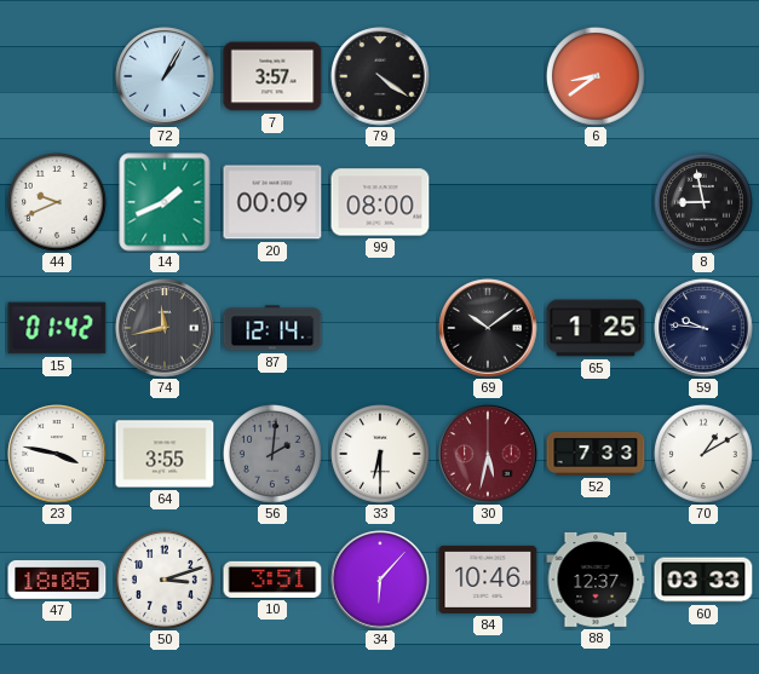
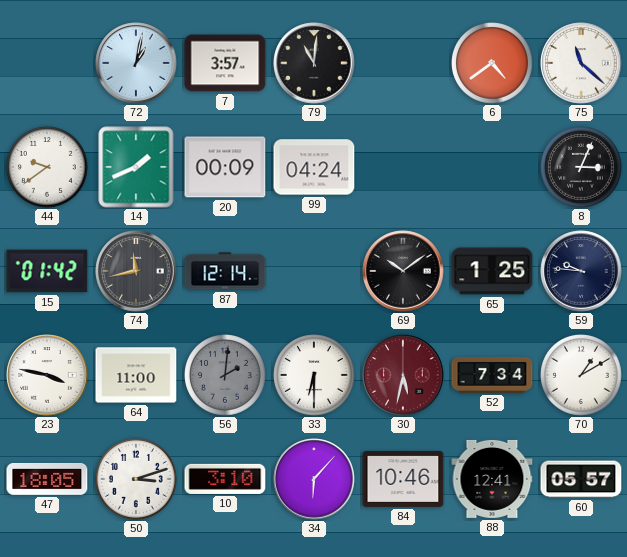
72: 1:05 -> 1:02
79: 4:21 -> 11:01
6: 8:39 -> 4:39
75: none -> 11:22
44: 9:41 -> 9:39
99: 08:00 -> 04:24
8: 8:58 -> 3:04
64: 3:55 -> 11:00
52: 7:33 -> 7:34
10: 3:51 -> 3:10
88: 12:37 -> 12:41
60: 03:33 -> 05:57
